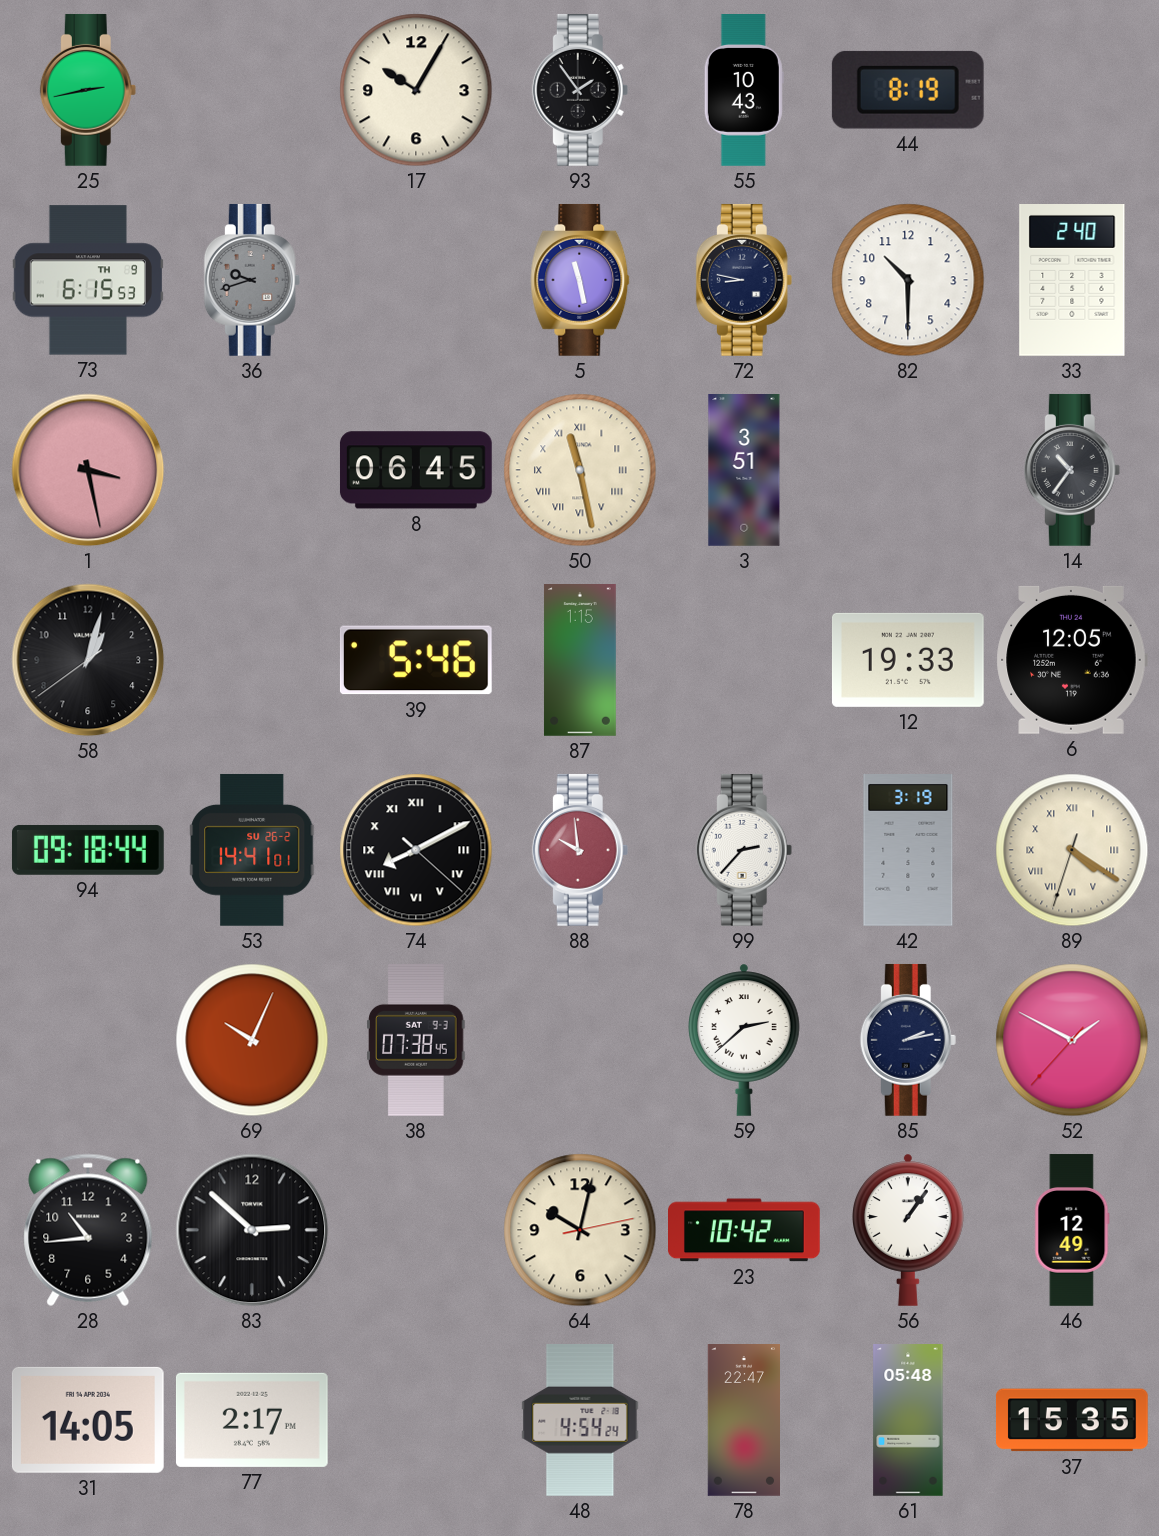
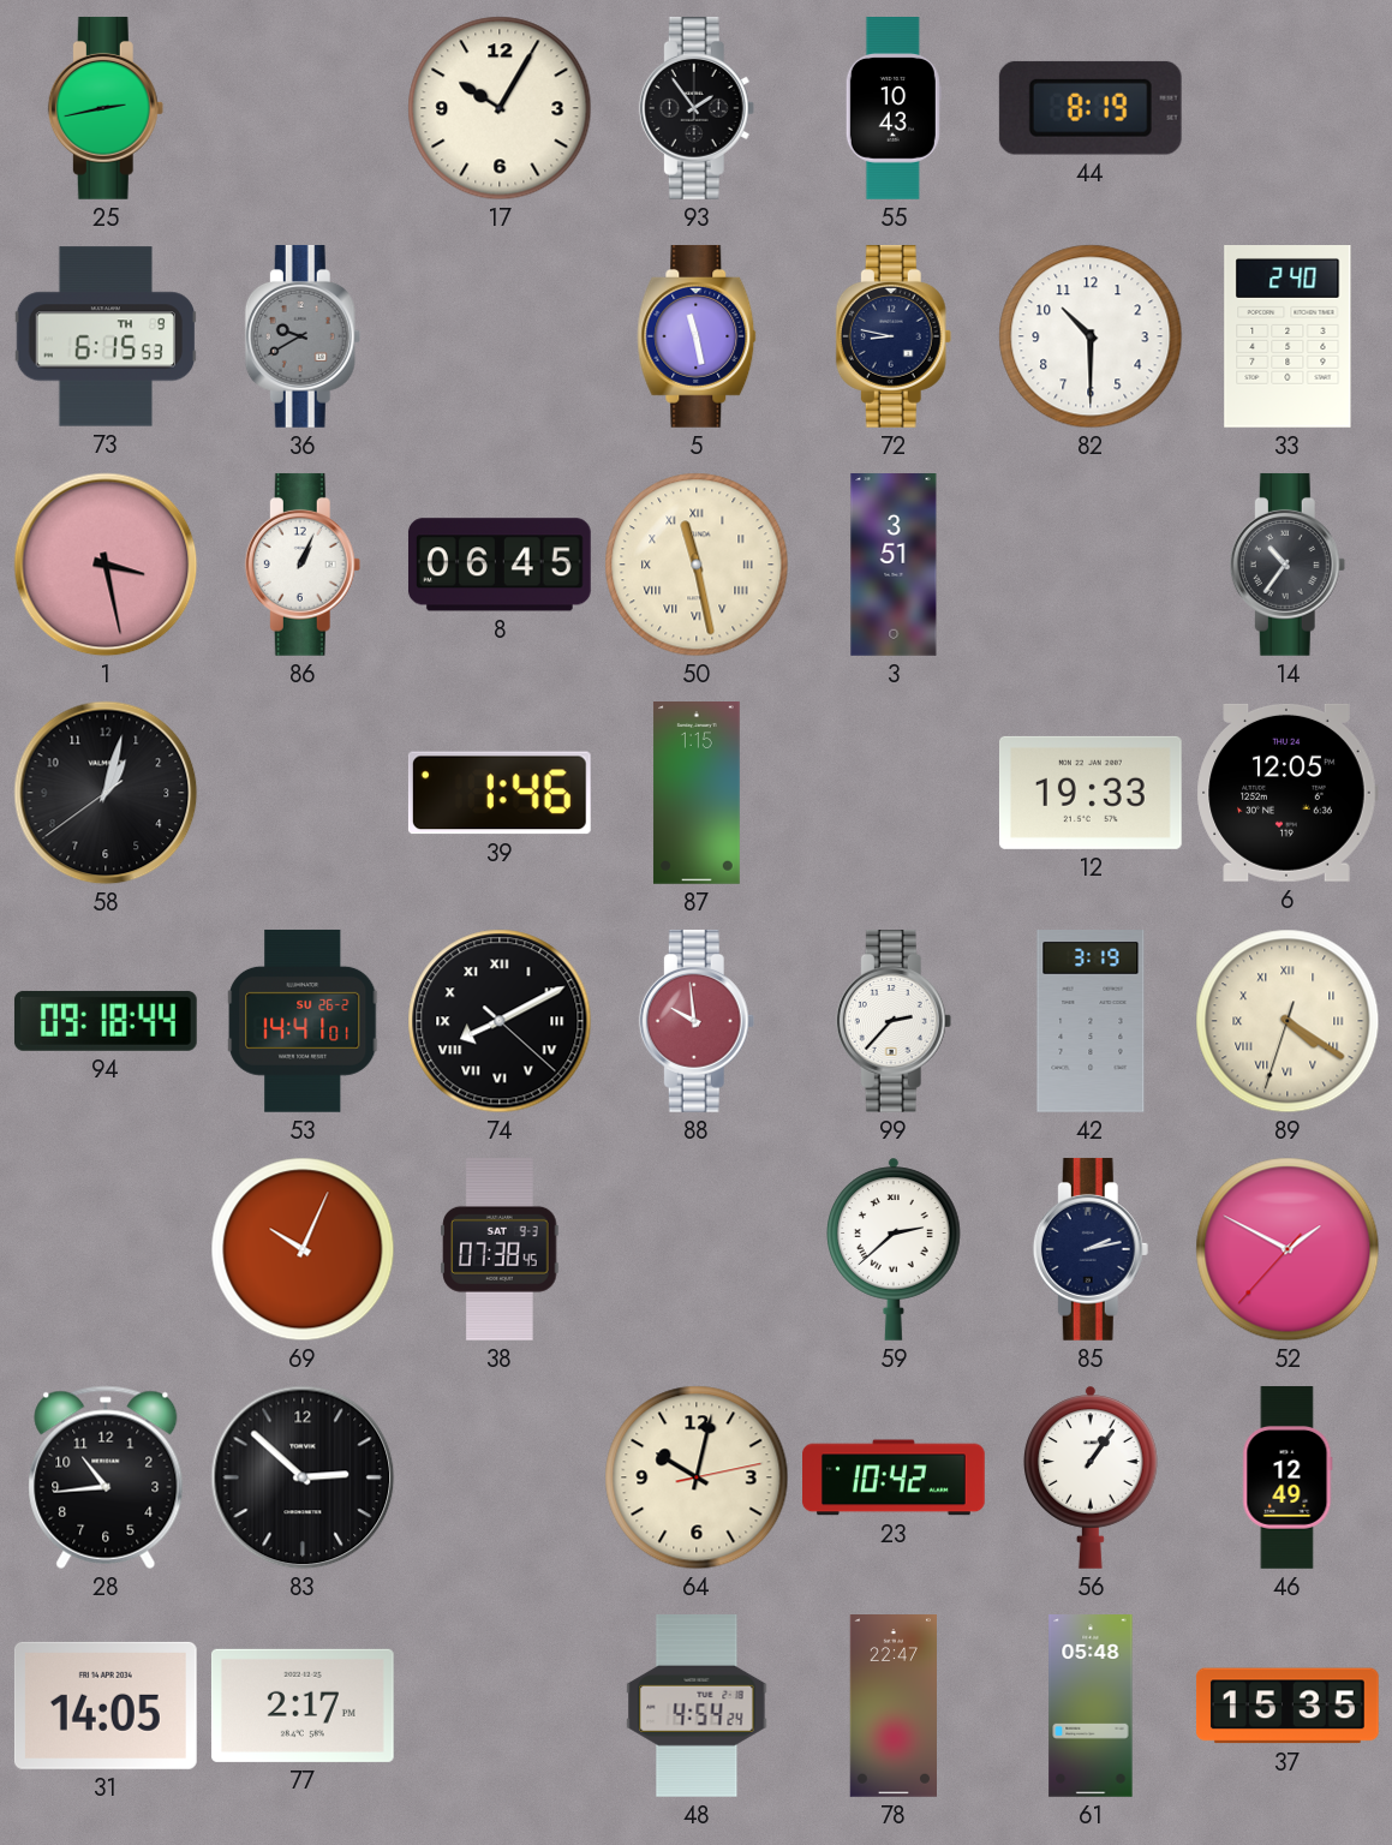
36: 9:42 -> 9:40
86: none -> 1:04
39: 5:46 -> 1:46
